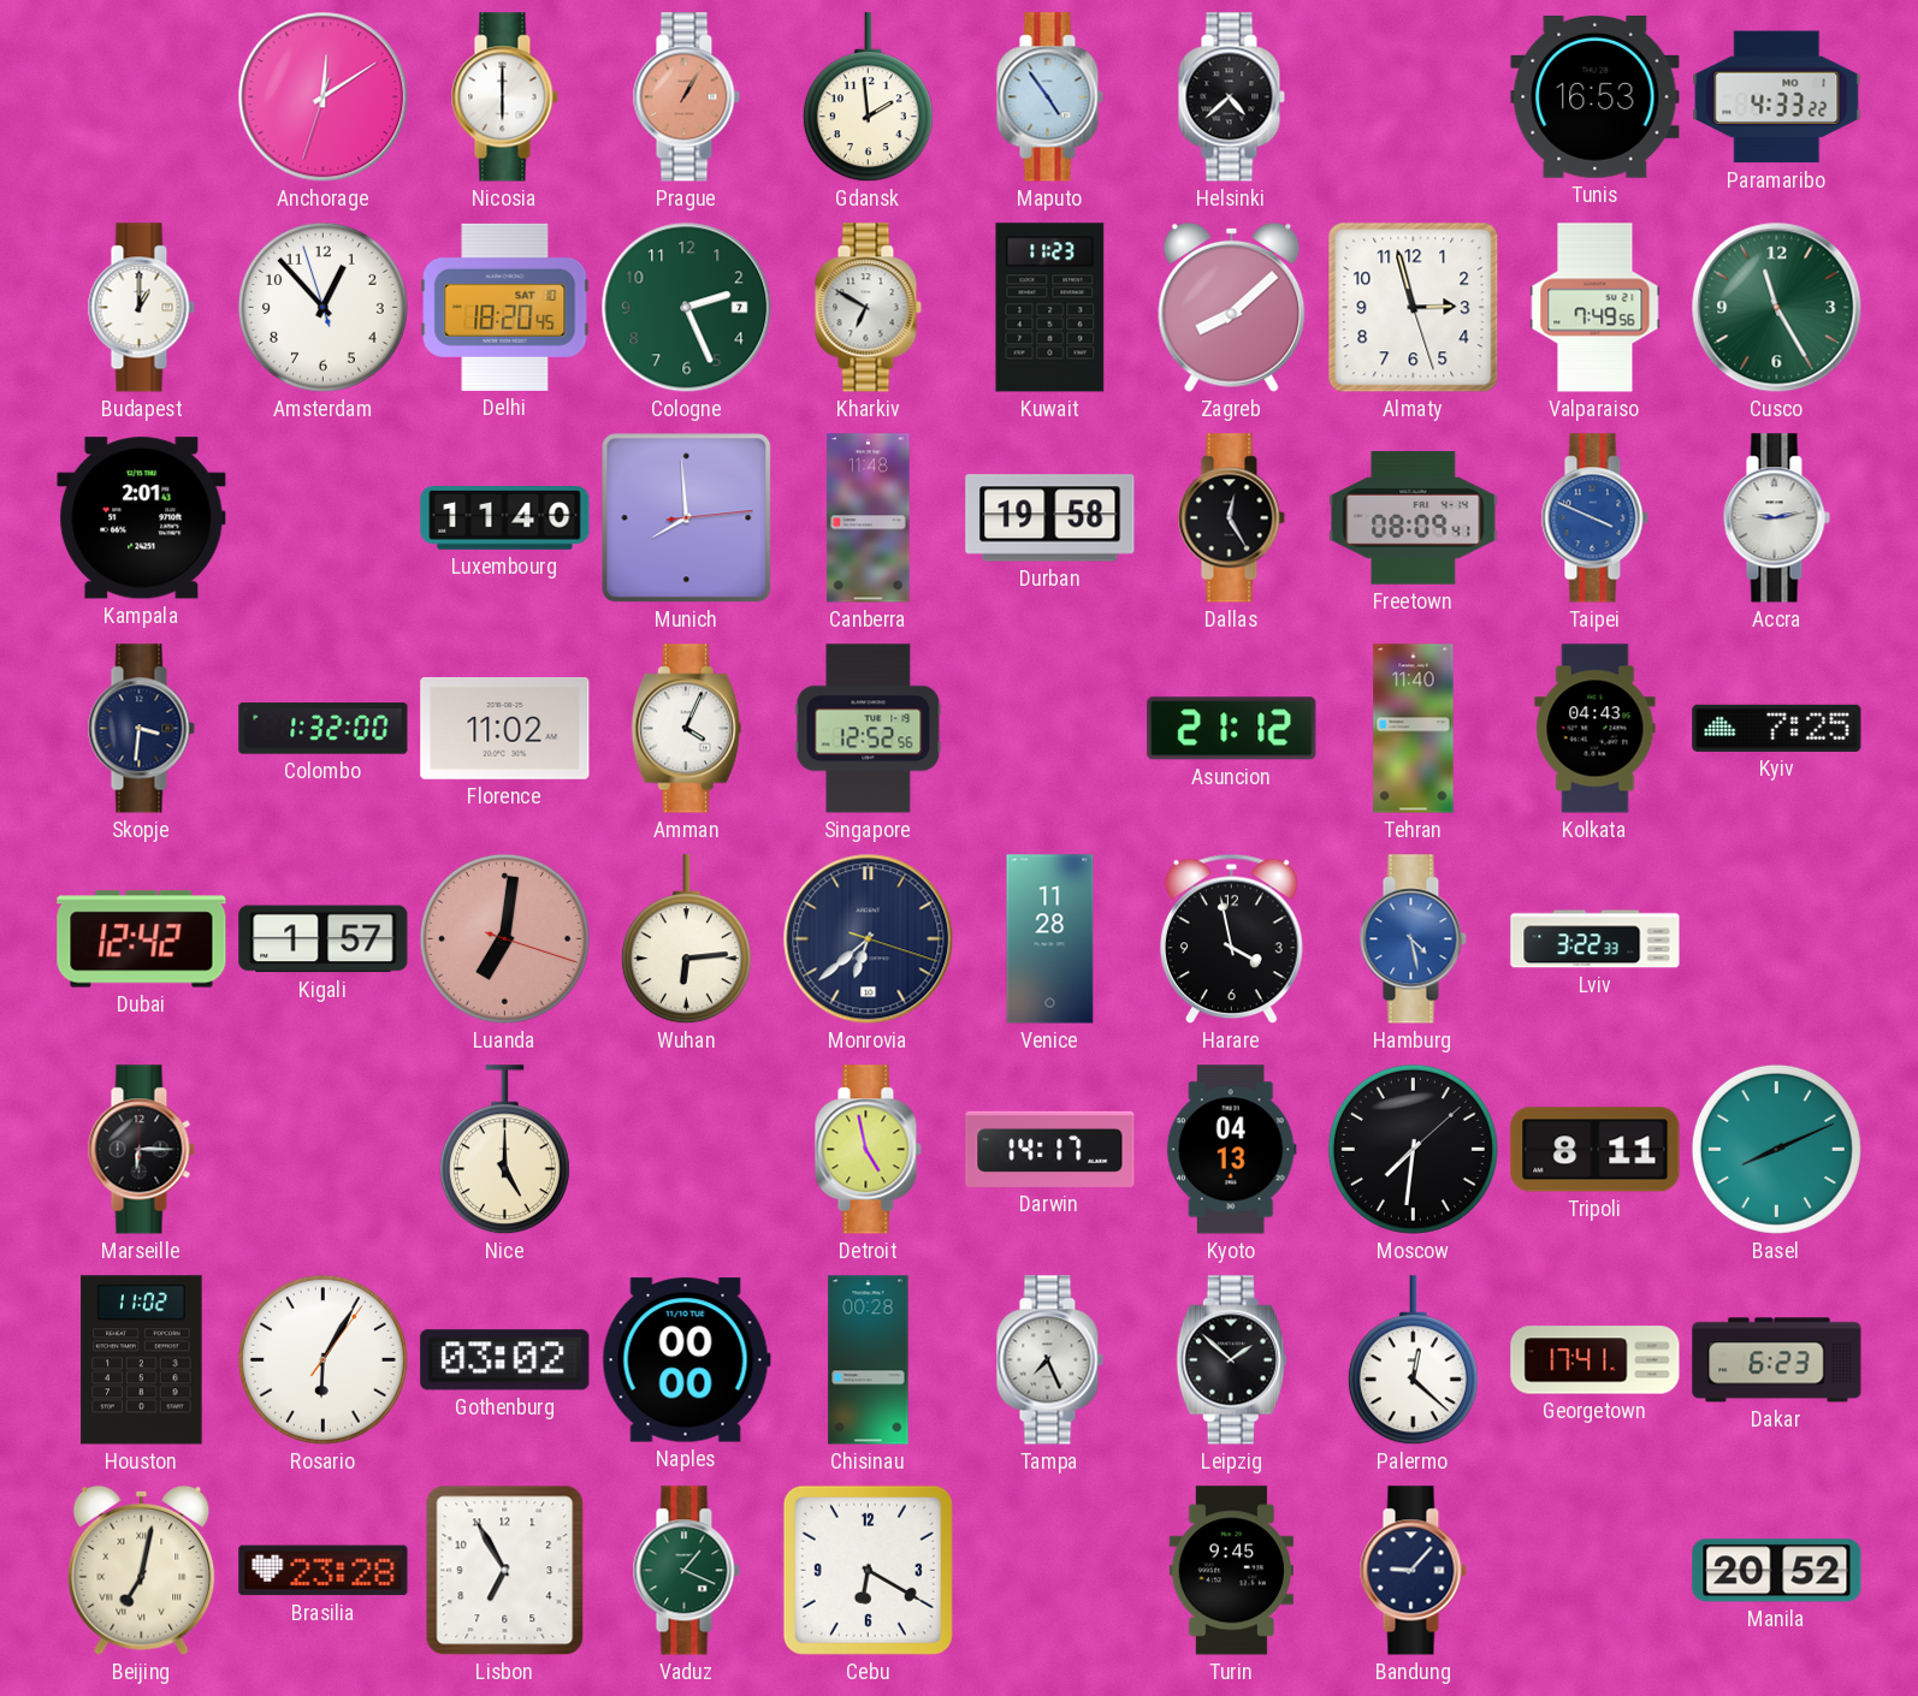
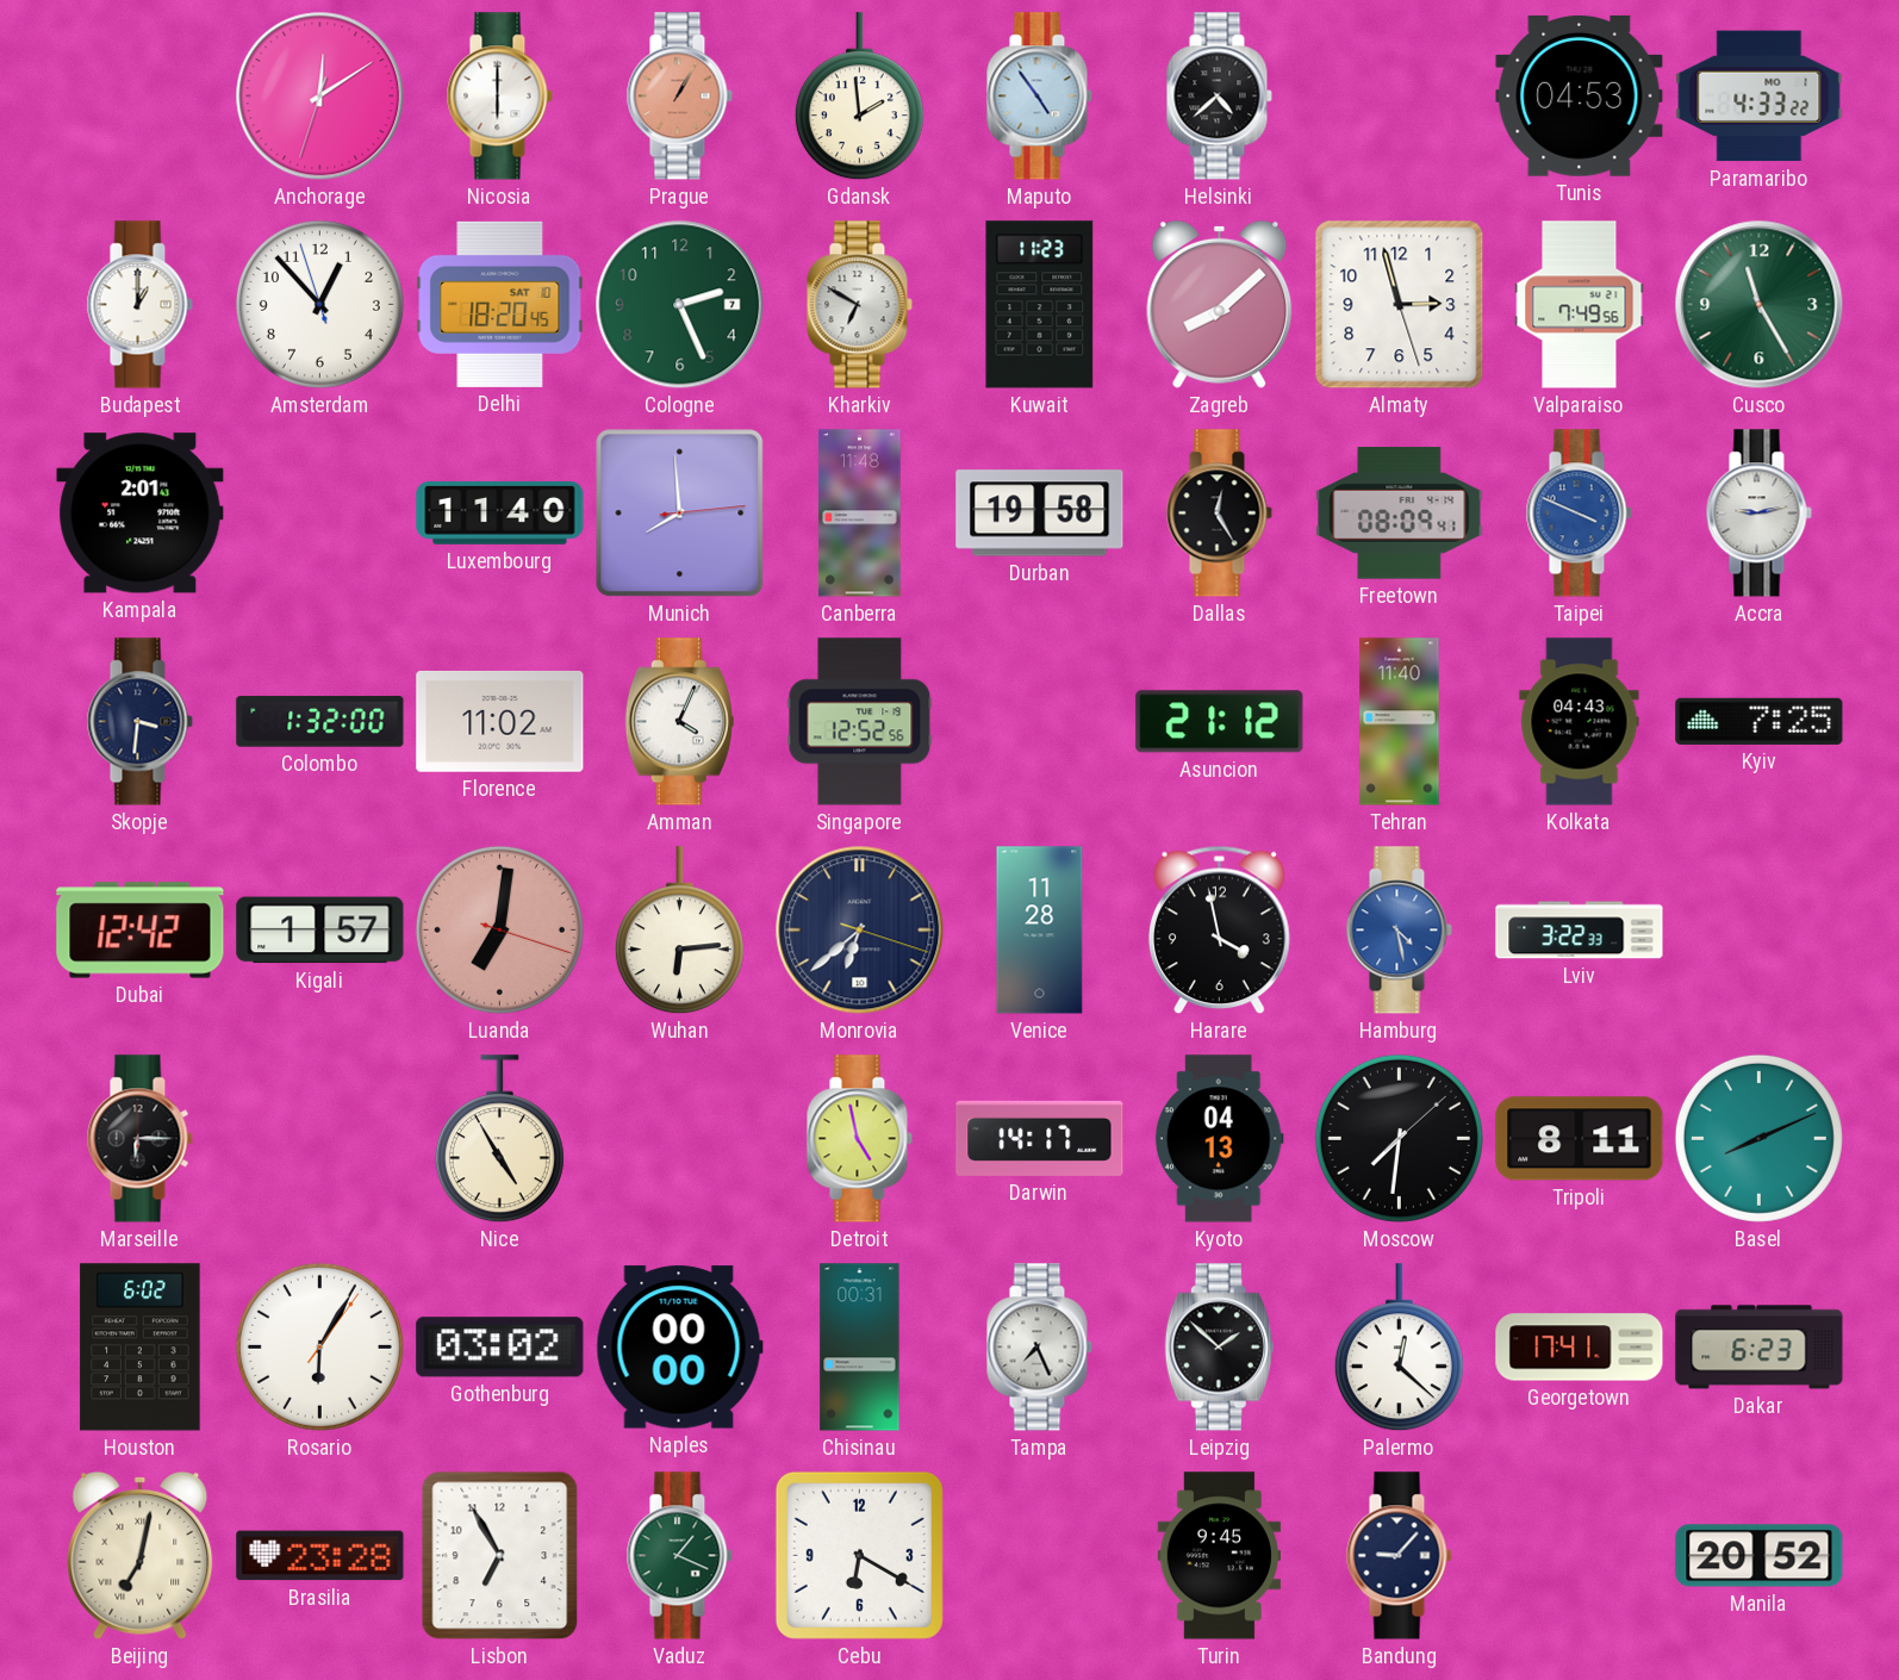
Tunis: 16:53 -> 04:53
Nice: 5:00 -> 4:55
Houston: 11:02 -> 6:02
Chisinau: 00:28 -> 00:31
